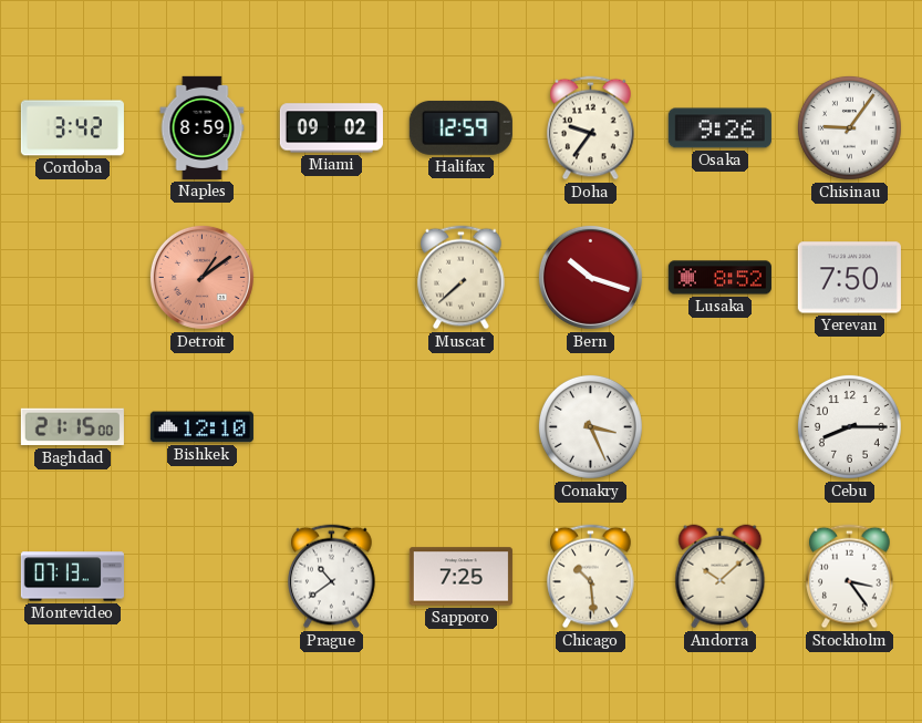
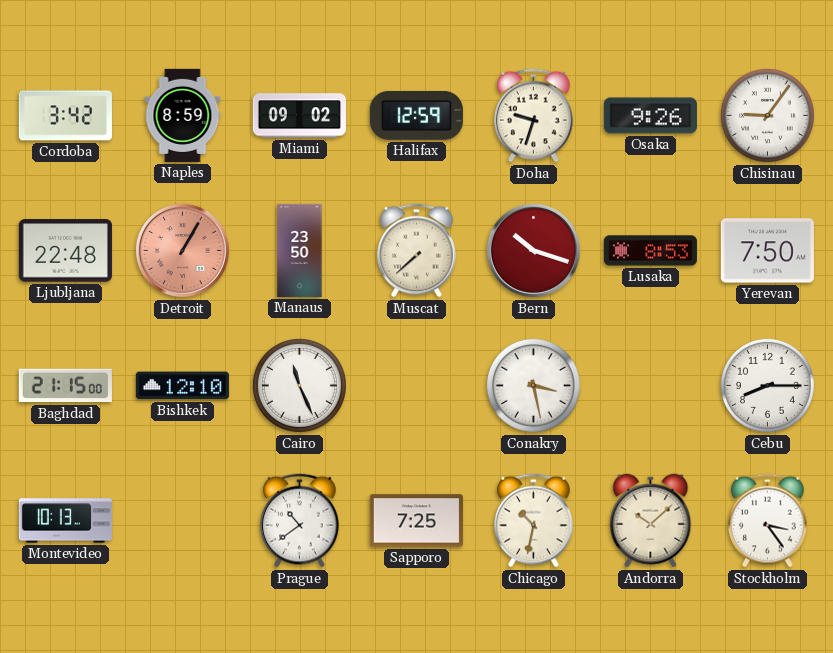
Doha: 9:36 -> 9:33
Ljubljana: none -> 22:48
Detroit: 1:09 -> 1:05
Manaus: none -> 23:50
Lusaka: 8:52 -> 8:53
Cairo: none -> 11:26
Conakry: 3:26 -> 3:28
Montevideo: 07:13 -> 10:13
Chicago: 10:29 -> 10:32
